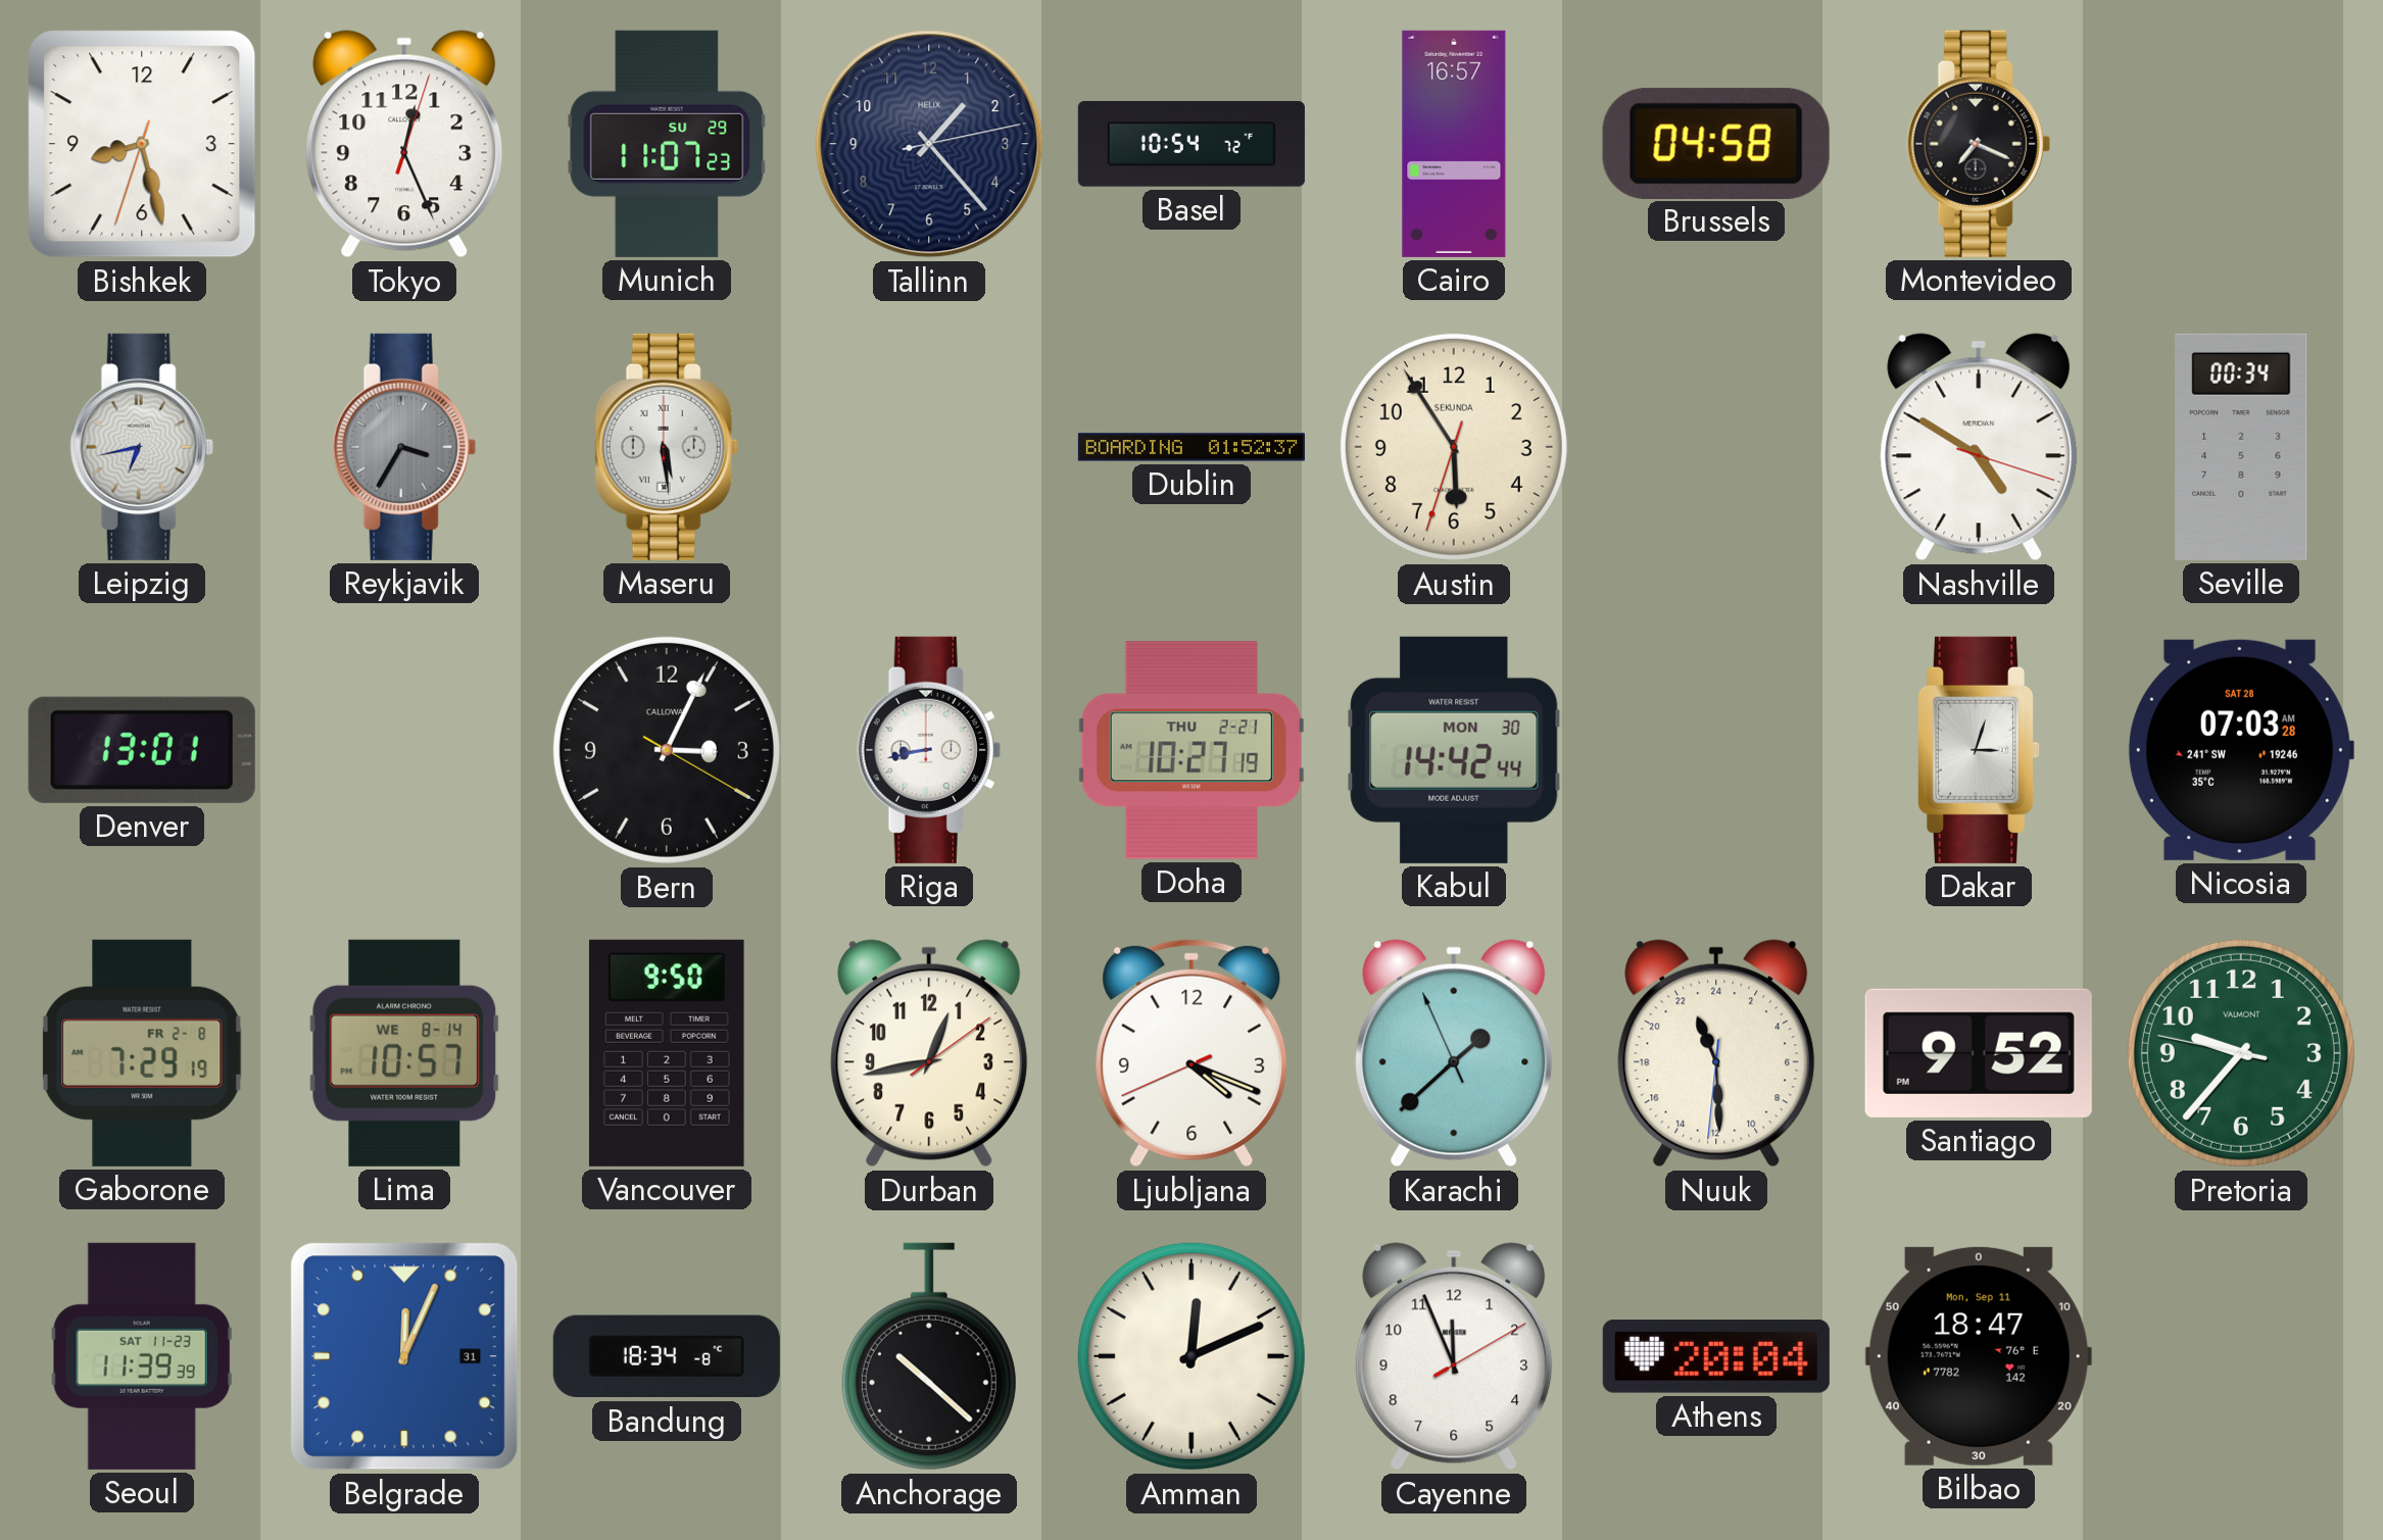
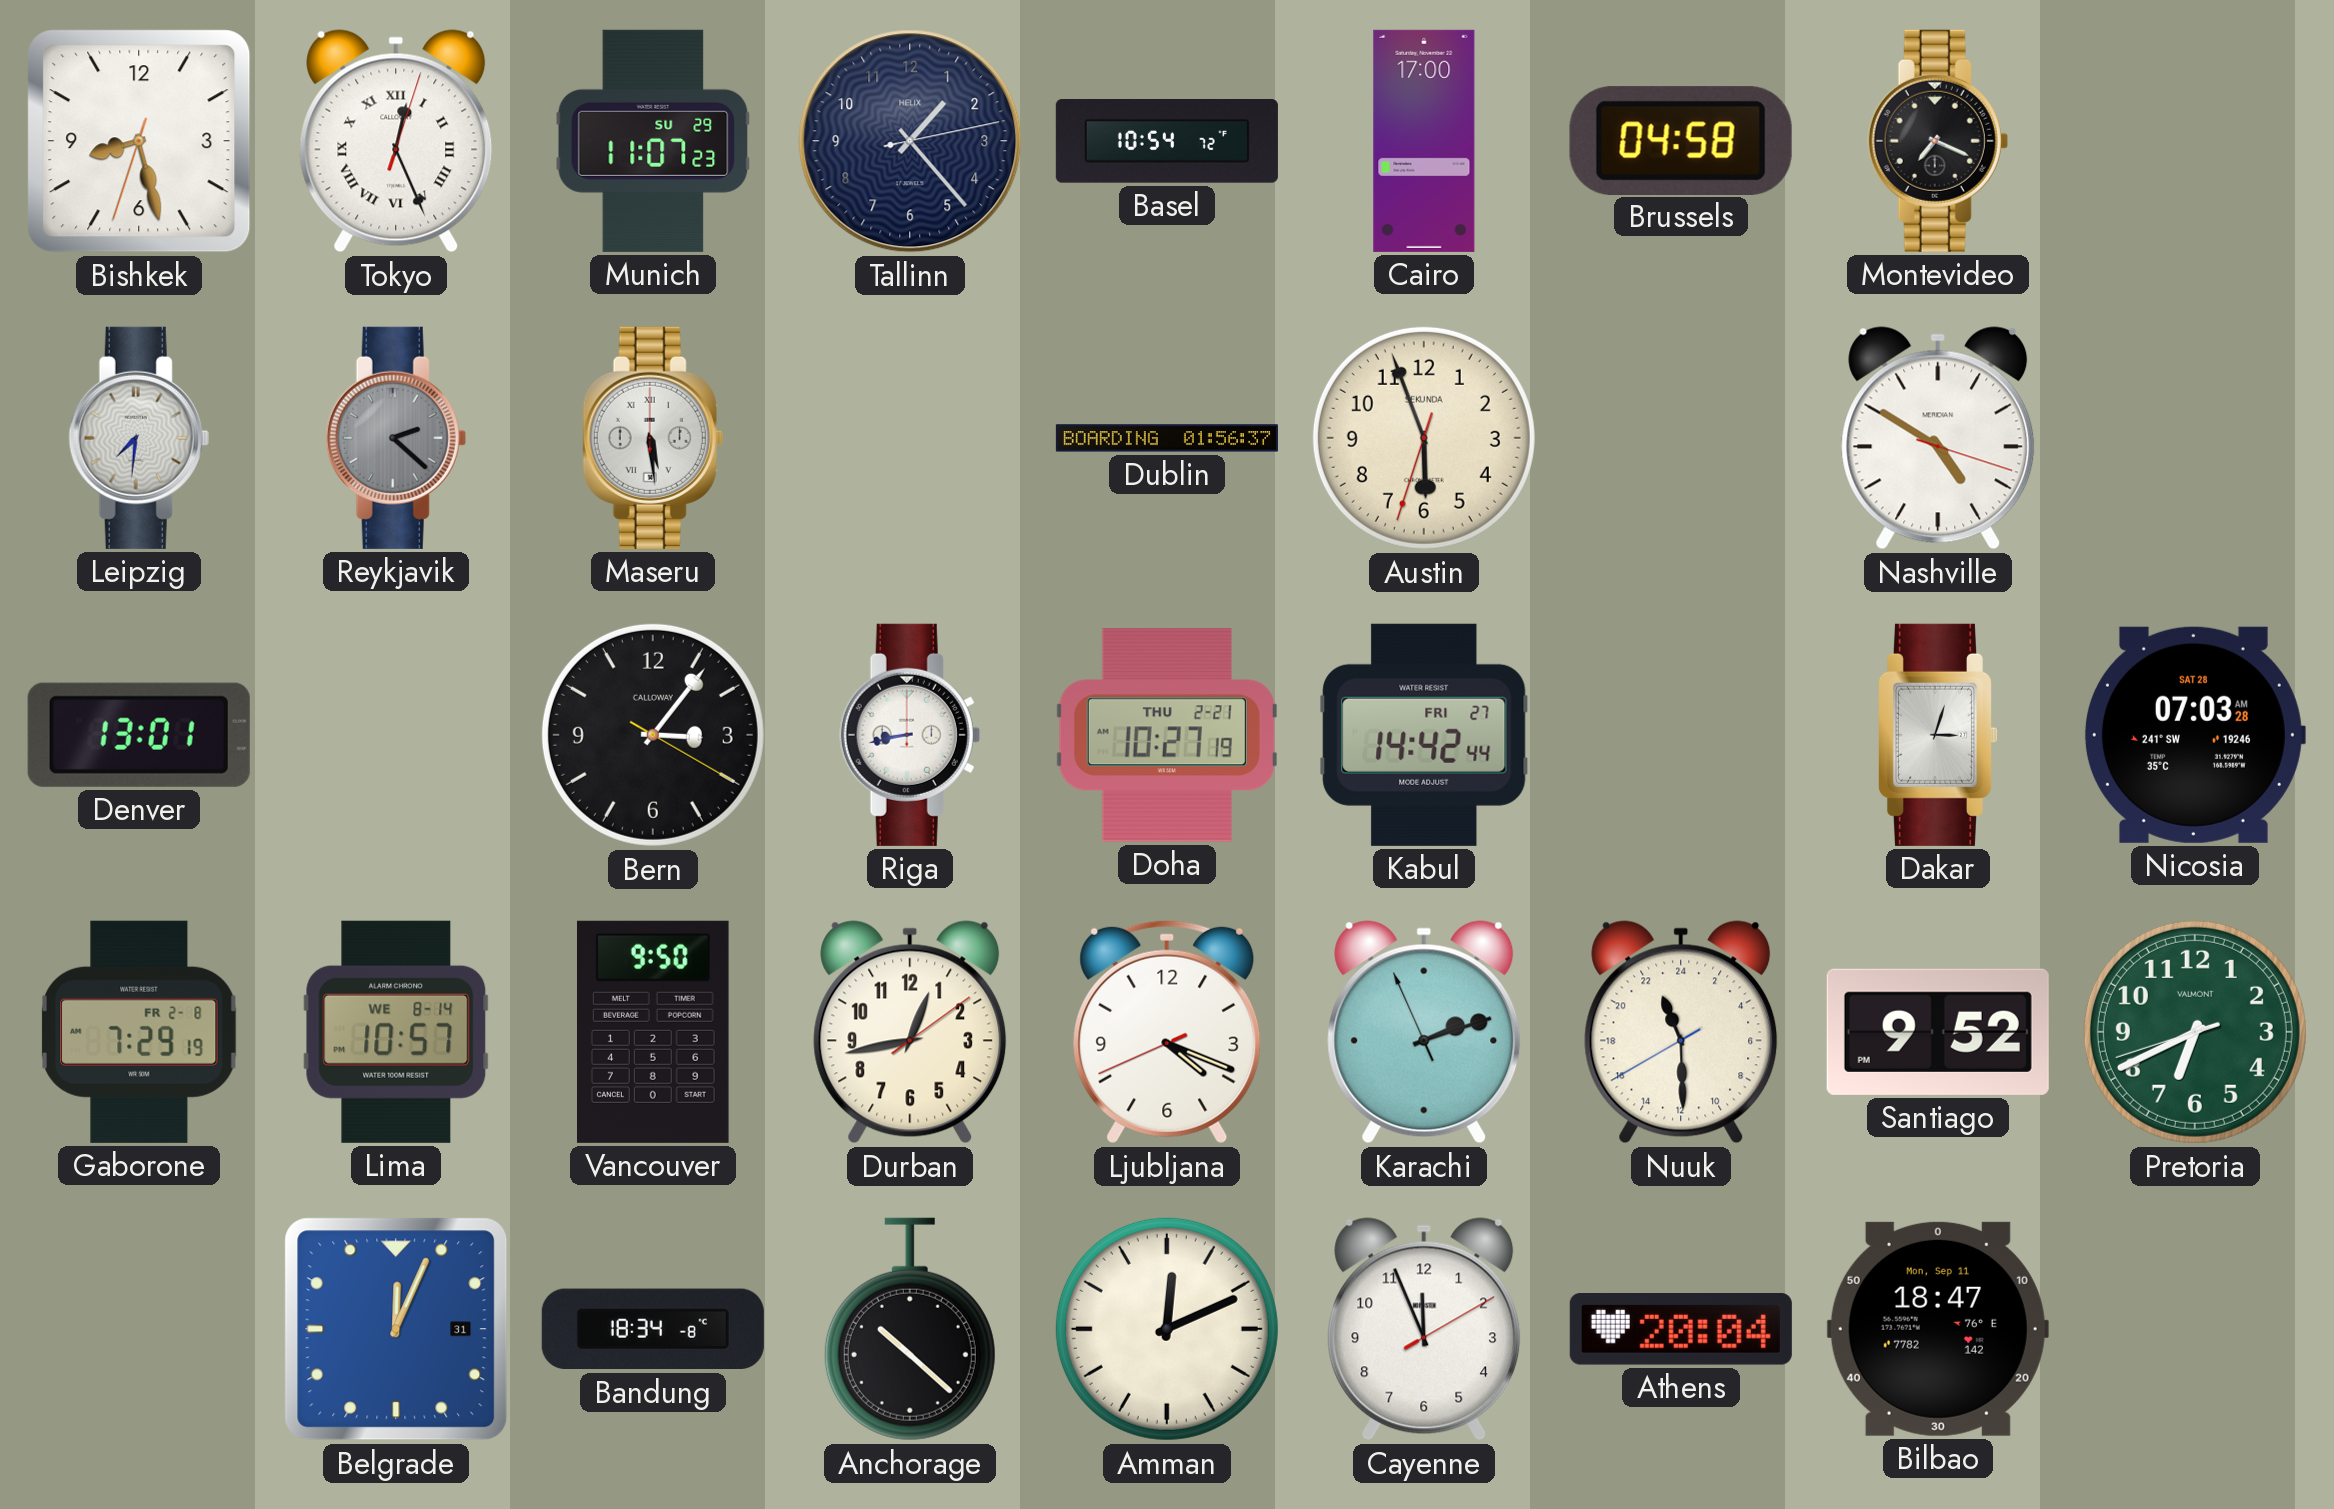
Tokyo numerals: Arabic -> Roman
Cairo: 16:57 -> 17:00
Leipzig: 6:43 -> 7:31
Reykjavik: 3:35 -> 2:22
Dublin: 01:52 -> 01:56
Austin: 5:54 -> 5:56
Seville: 00:34 -> none
Bern: 3:04 -> 3:06
Kabul date: MON 30 -> FRI 27
Karachi: 1:37 -> 2:11
Nuuk: 22:29:31 -> 22:29:40
Pretoria: 9:36 -> 6:40
Seoul: 11:39 -> none
